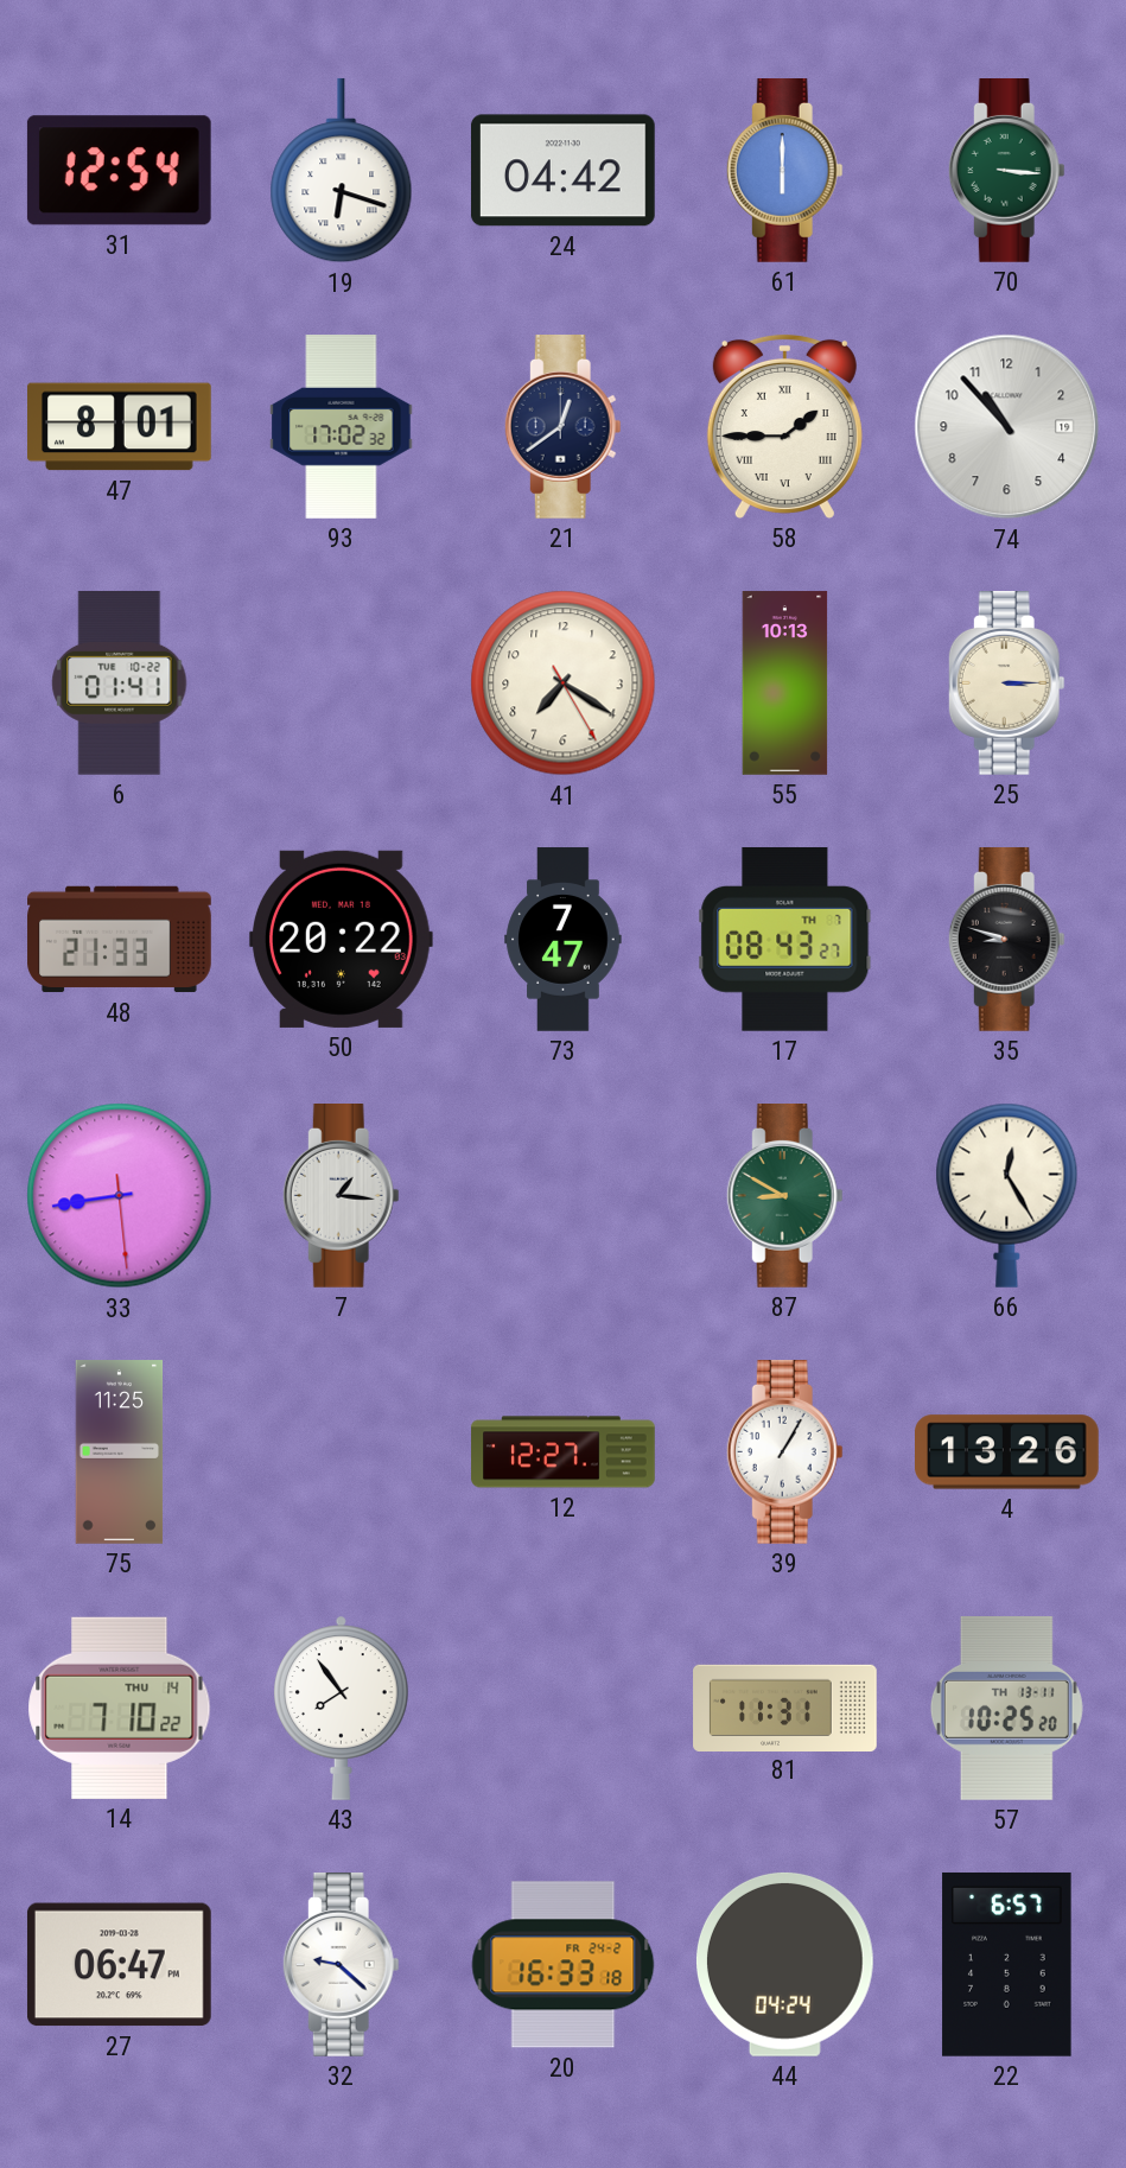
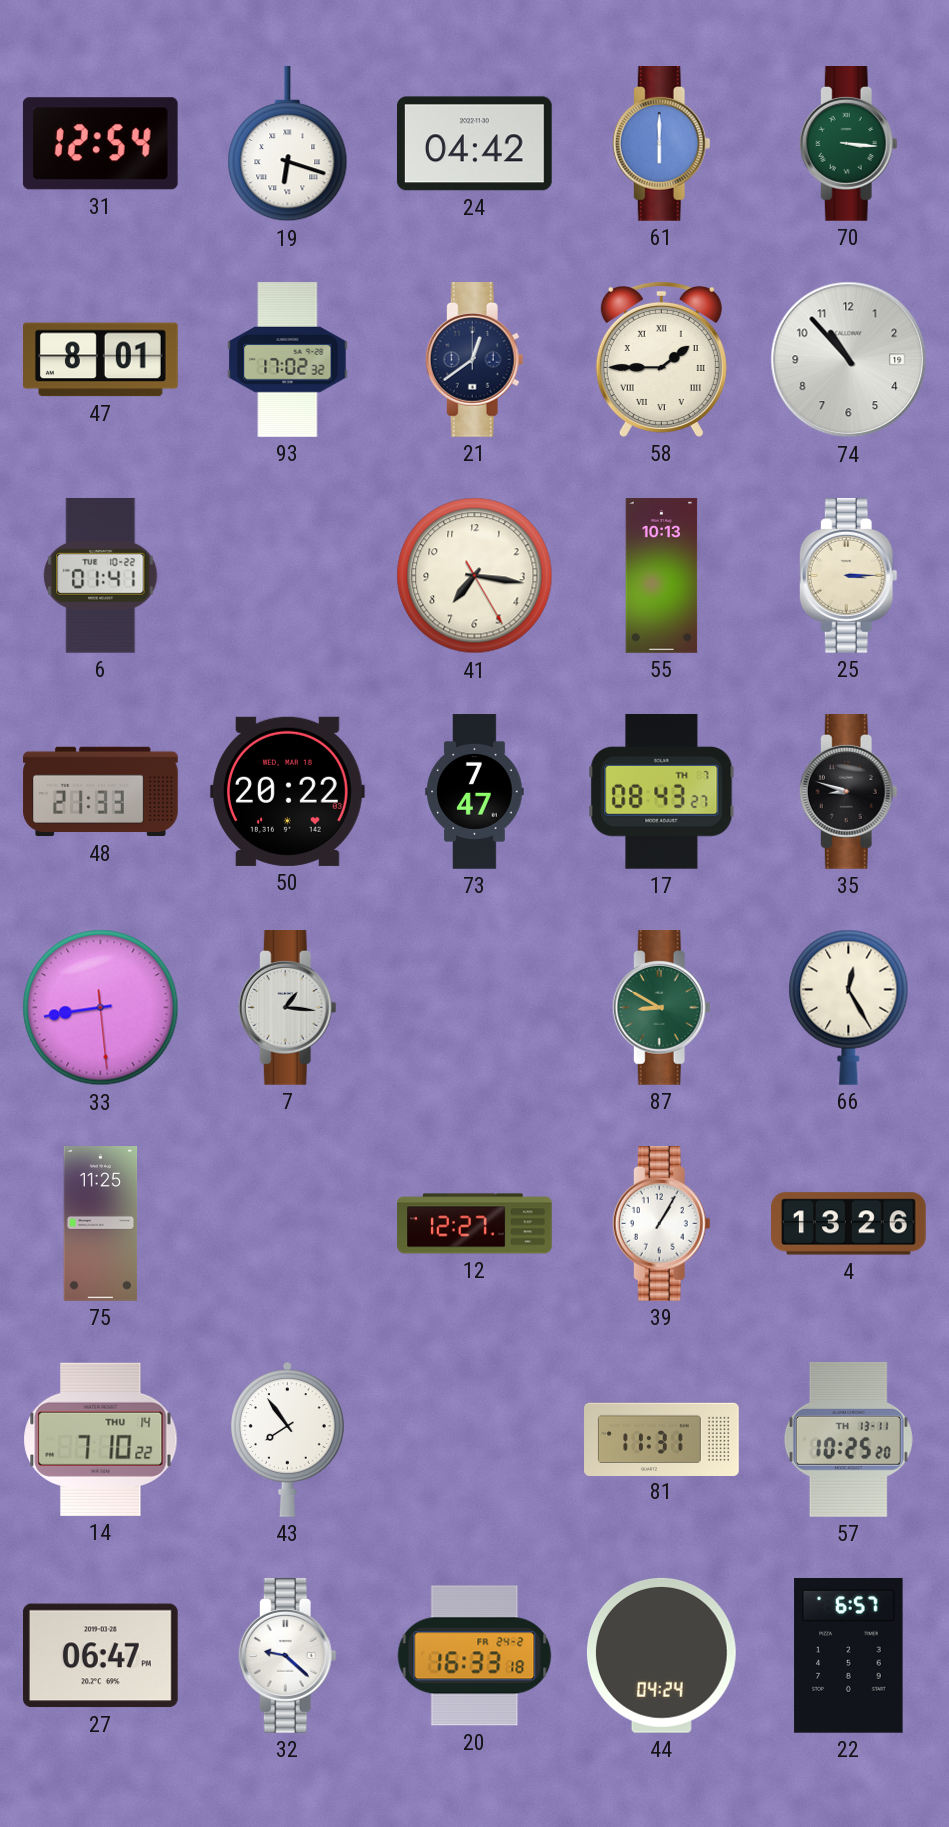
41: 7:20 -> 7:16
